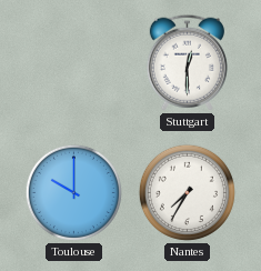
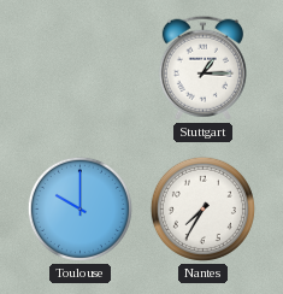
Stuttgart: 12:30 -> 1:15
